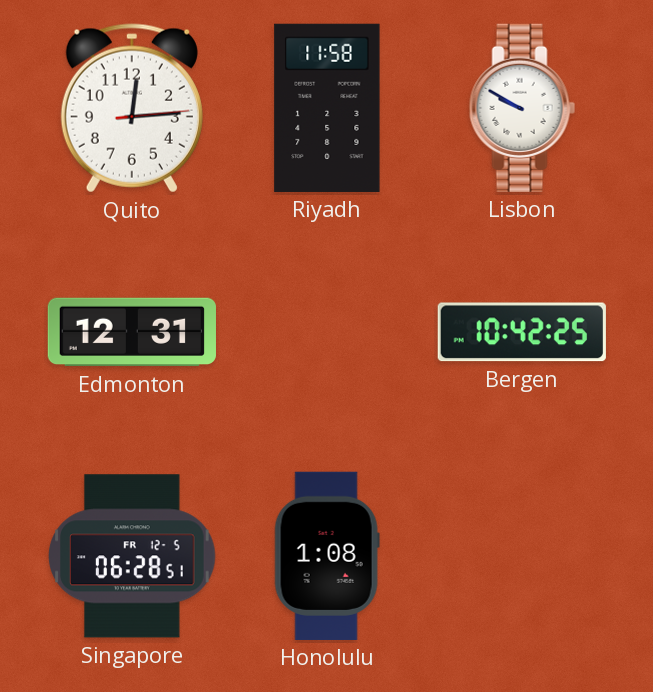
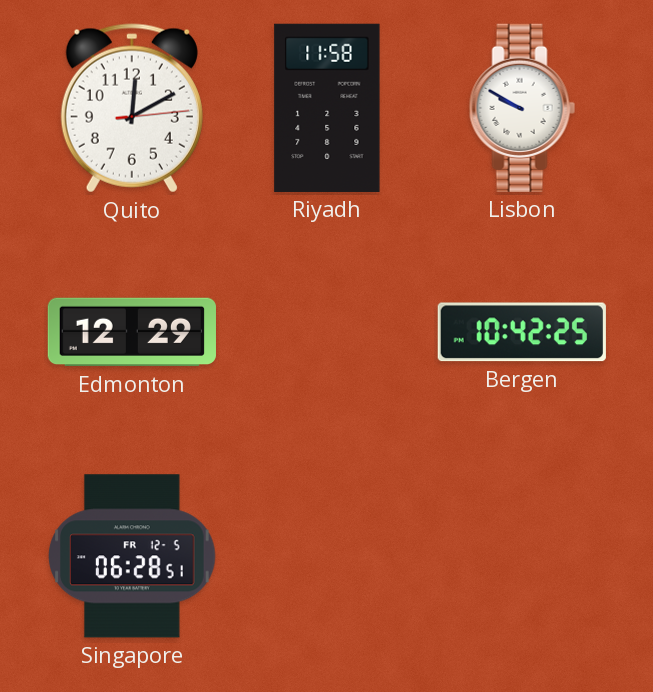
Quito: 12:14 -> 12:10
Edmonton: 12:31 -> 12:29
Honolulu: 1:08 -> none
